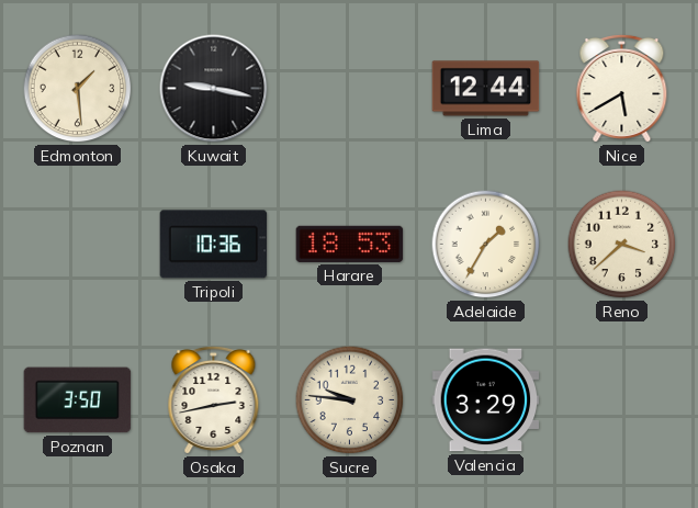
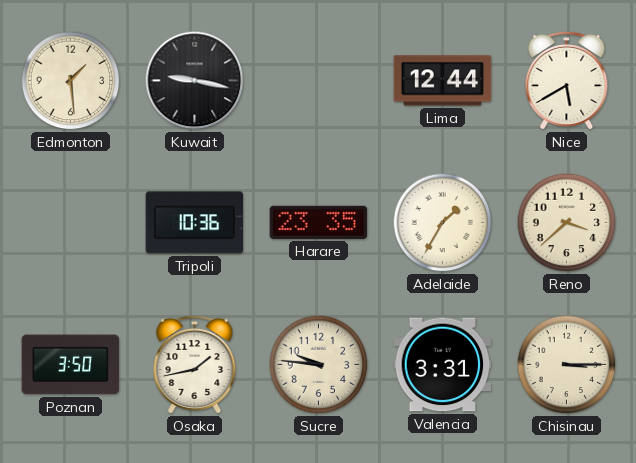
Harare: 18:53 -> 23:35
Osaka: 2:43 -> 1:43
Valencia: 3:29 -> 3:31
Chisinau: none -> 3:15
